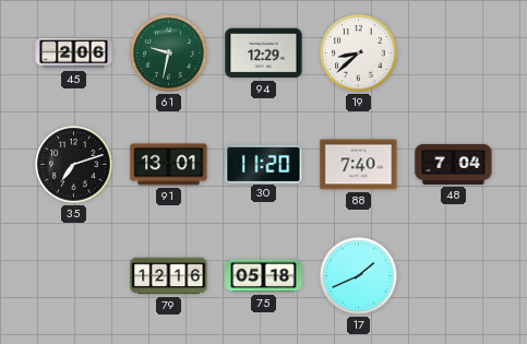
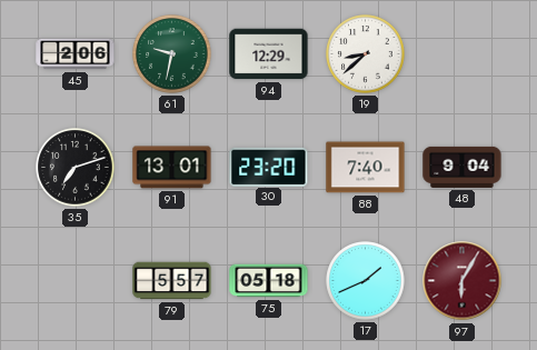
30: 11:20 -> 23:20
48: 7:04 -> 9:04
79: 12:16 -> 5:57
97: none -> 6:05
